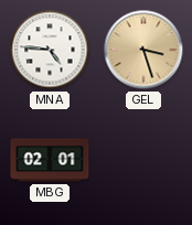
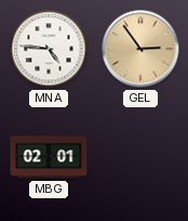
GEL: 3:27 -> 2:54
